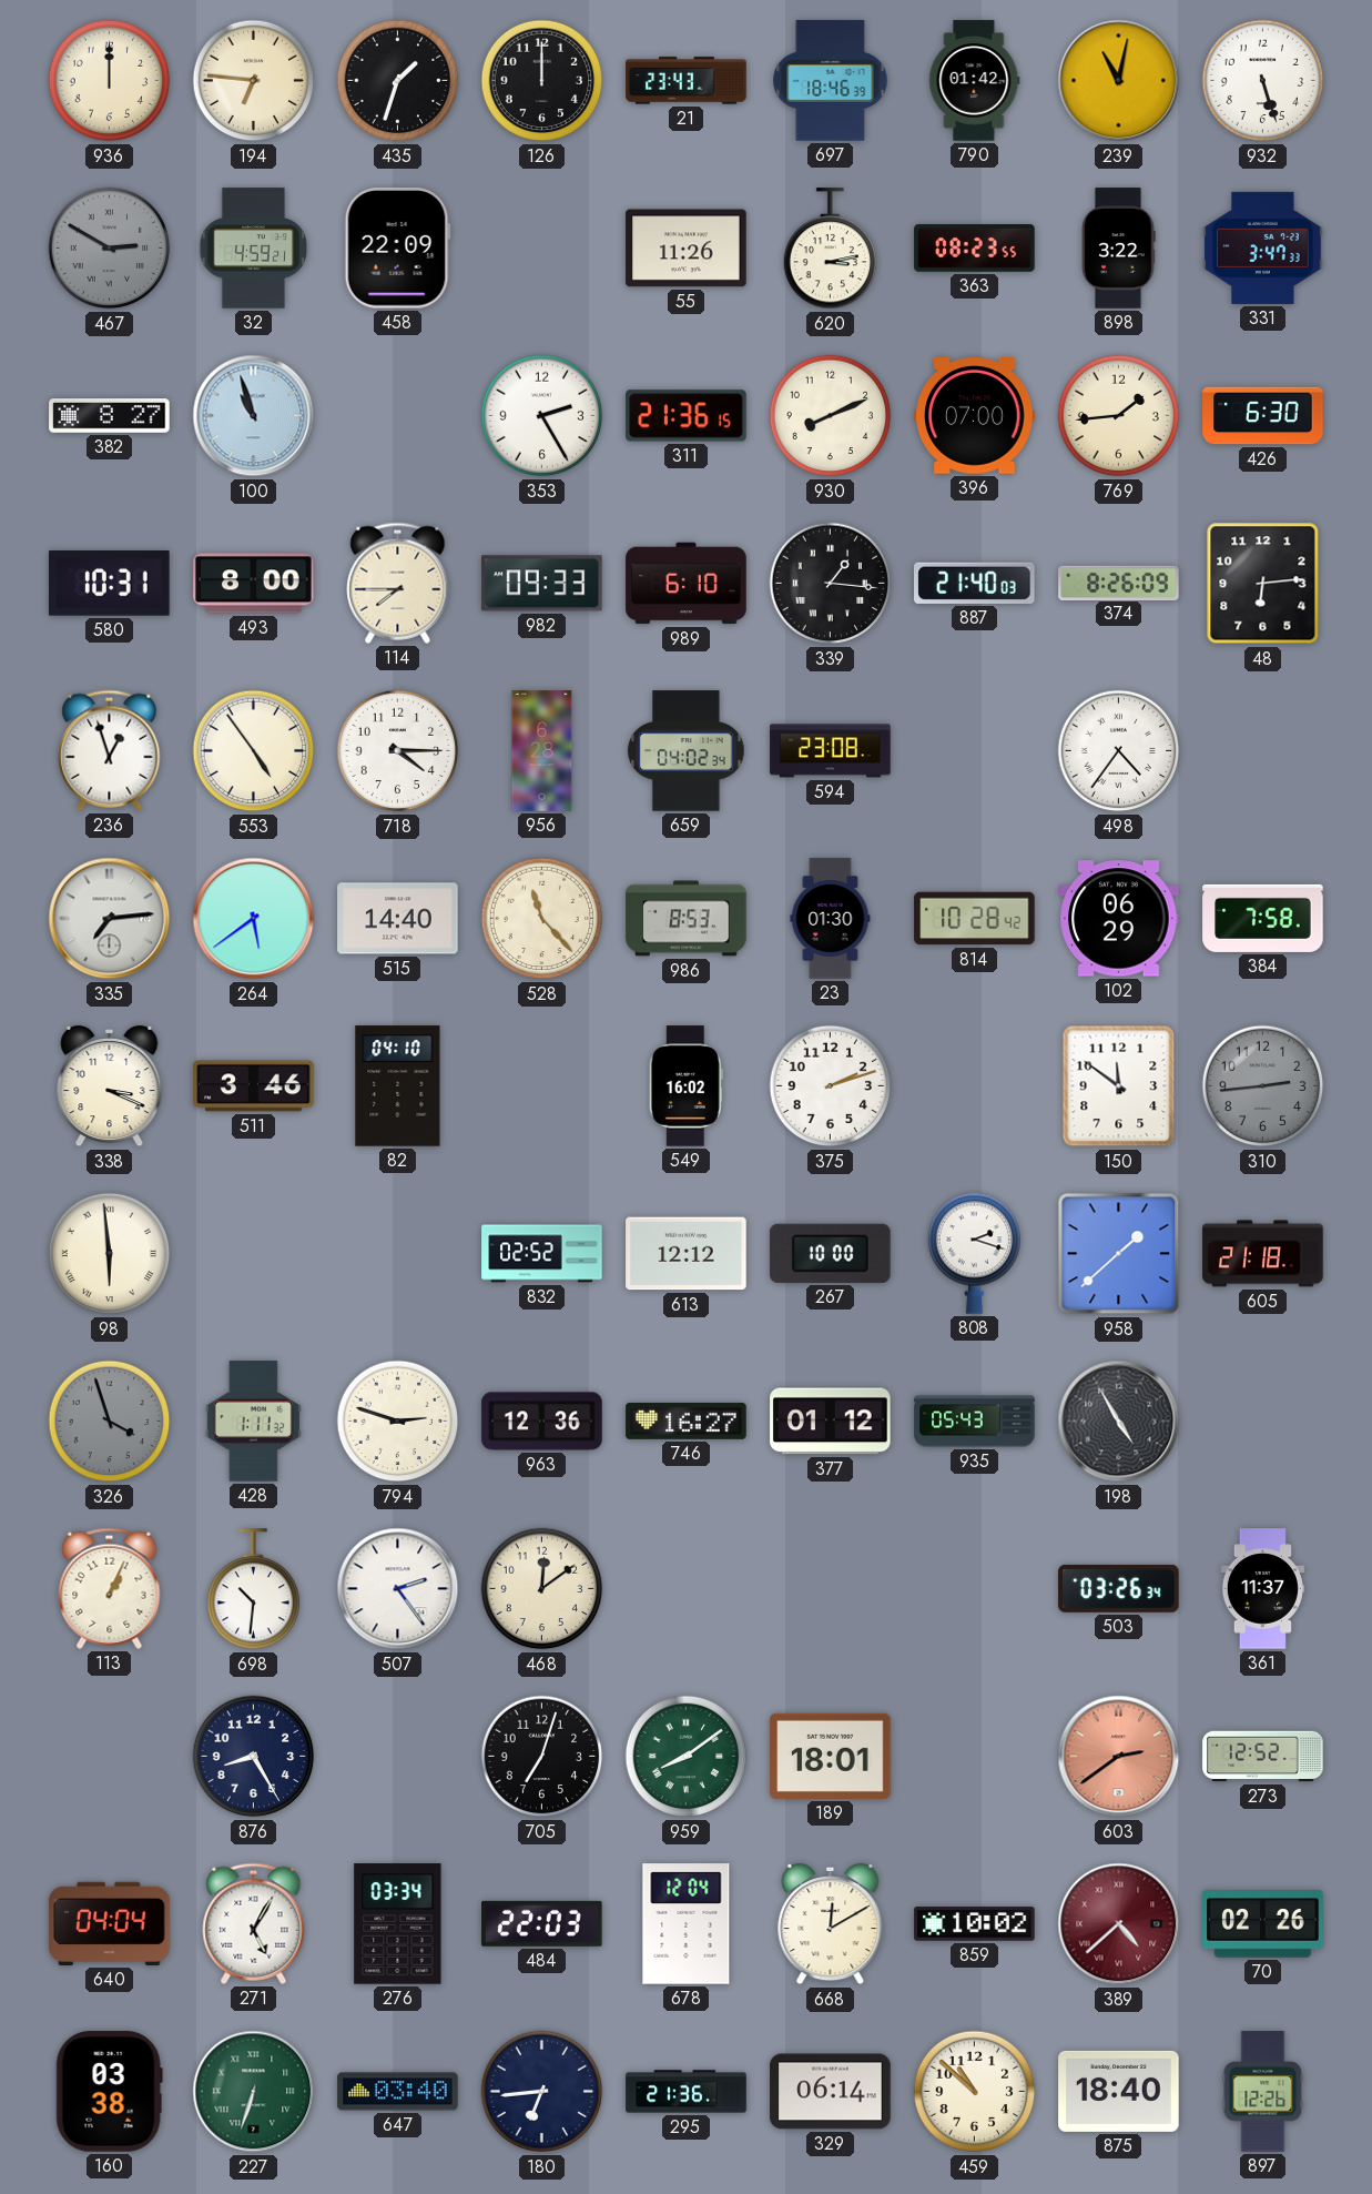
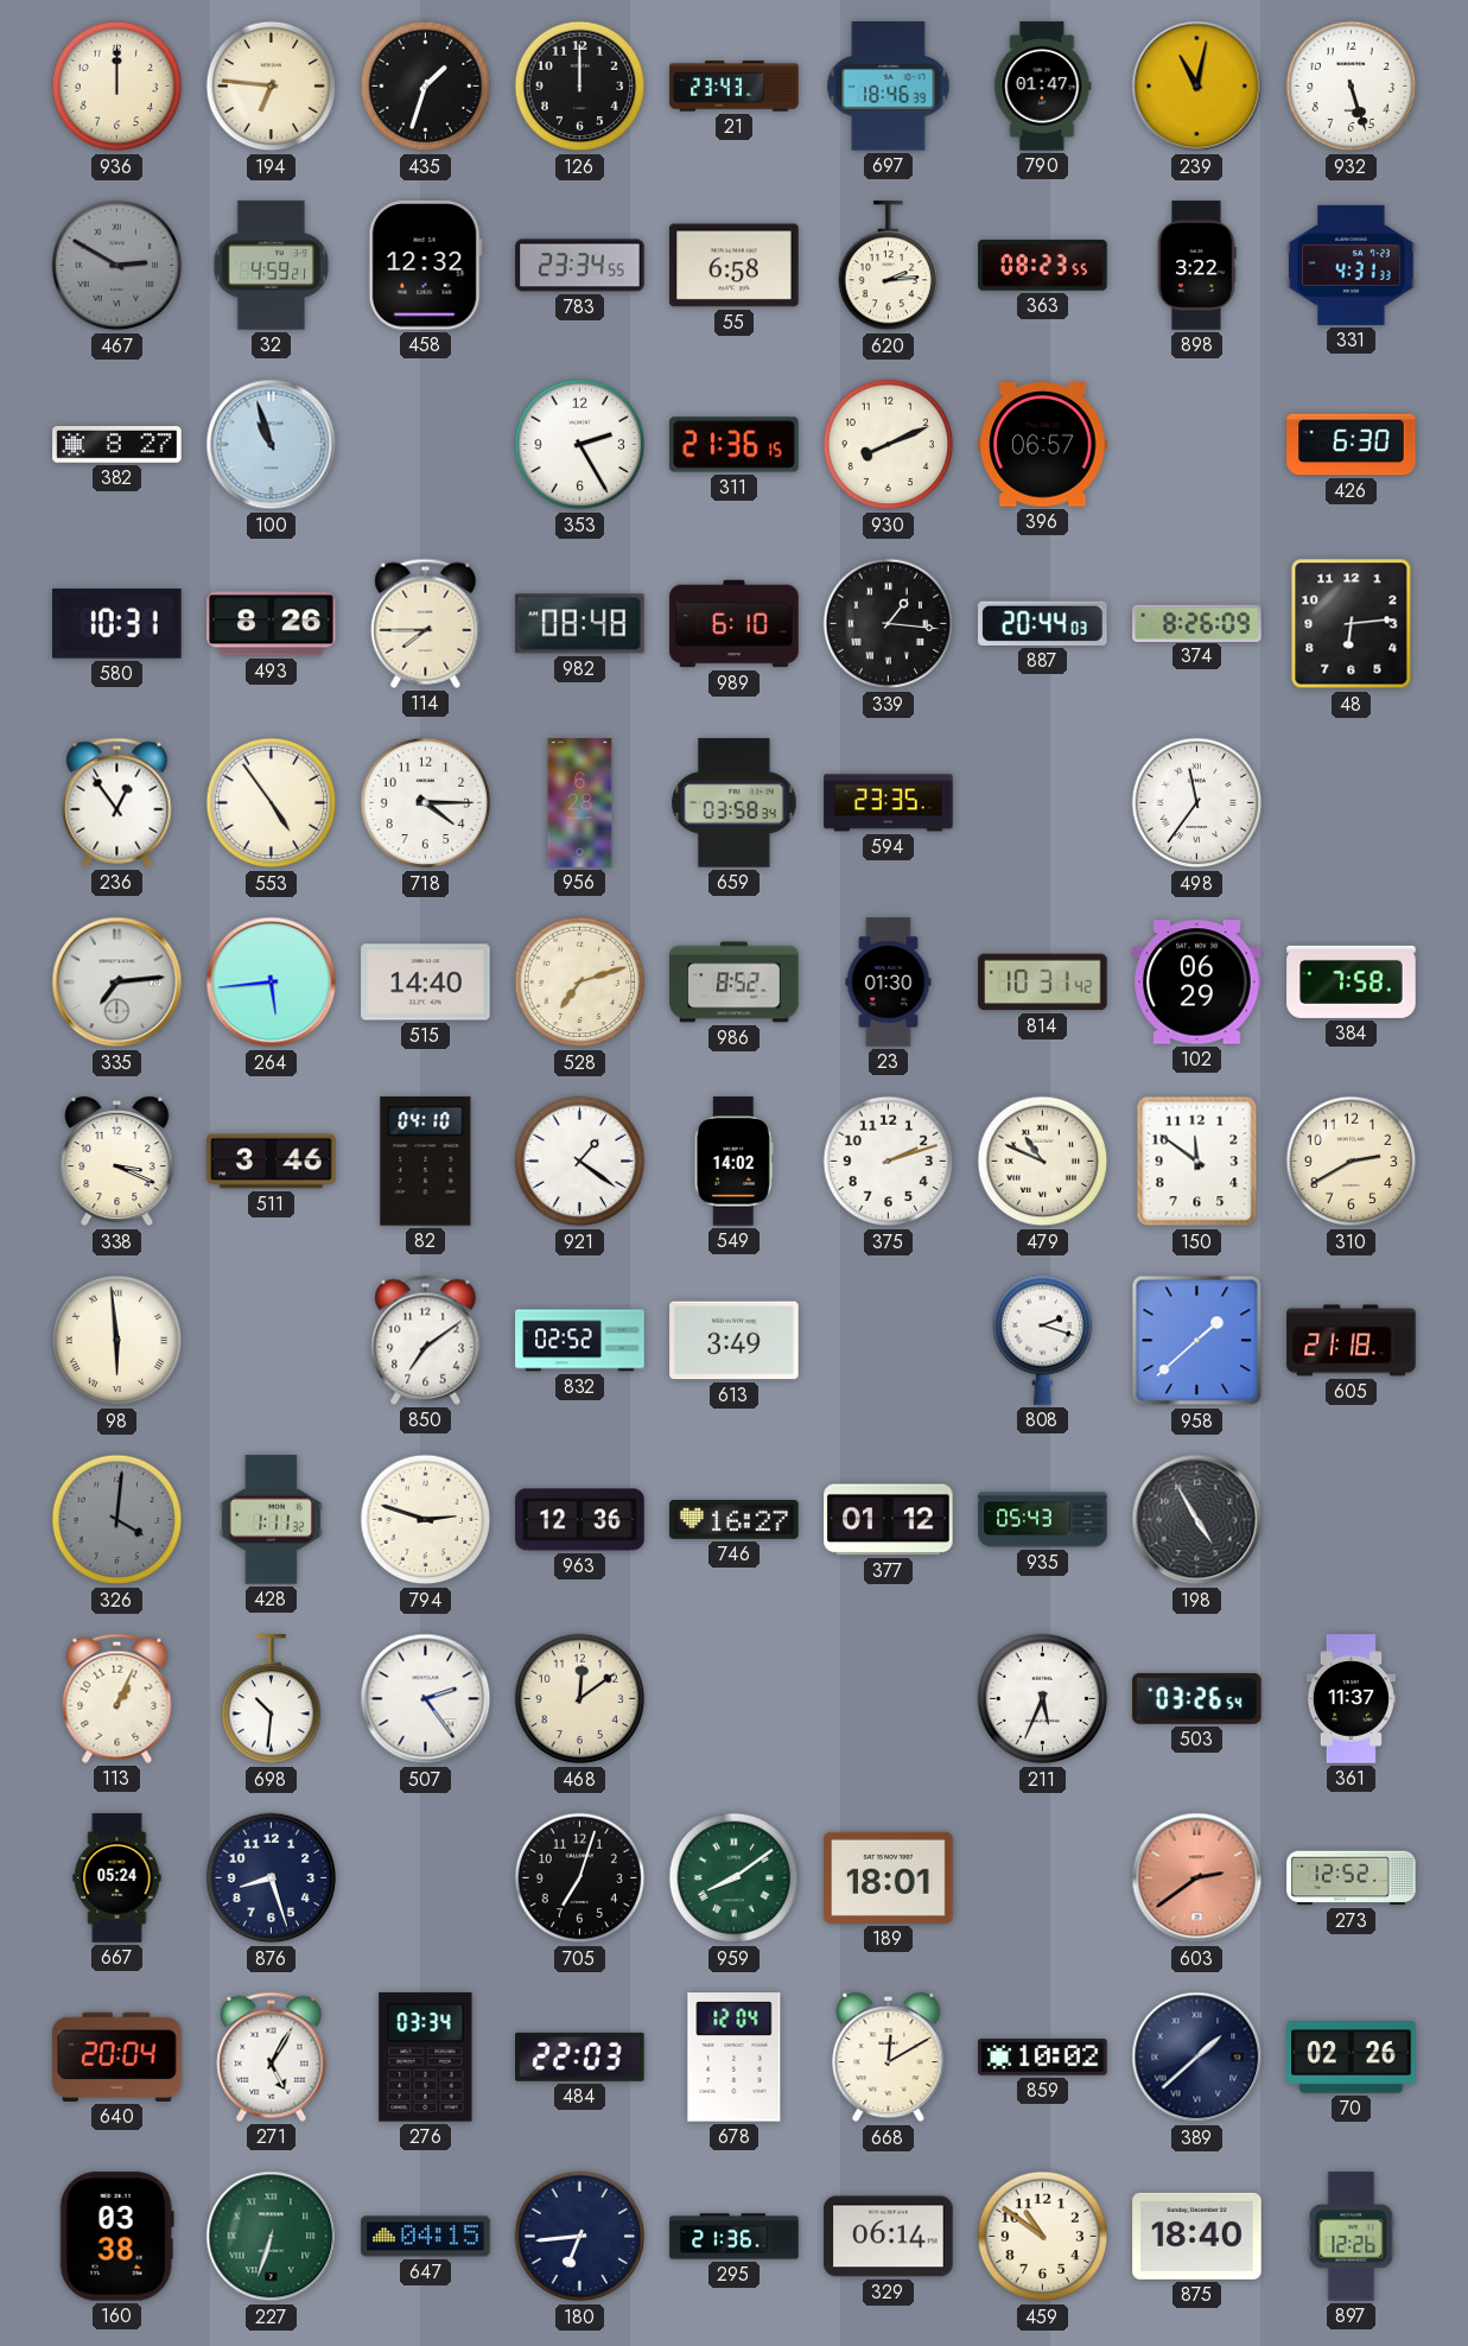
790: 01:42 -> 01:47
458: 22:09 -> 12:32
783: none -> 23:34
55: 11:26 -> 6:58
620: 3:13 -> 2:14
331: 3:47 -> 4:31
396: 07:00 -> 06:57
769: 1:44 -> none
493: 8:00 -> 8:26
982: 09:33 -> 08:48
887: 21:40 -> 20:44
236: 12:57 -> 12:54
659: 04:02 -> 03:58
594: 23:08 -> 23:35
498: 4:36 -> 11:36
264: 5:39 -> 5:44
528: 11:23 -> 7:12
986: 8:53 -> 8:52
814: 10:28 -> 10:31
921: none -> 1:21
549: 16:02 -> 14:02
479: none -> 10:49
310: 2:44 -> 2:40
310 dial: grey -> cream
850: none -> 7:09
613: 12:12 -> 3:49
267: 10:00 -> none
326: 3:57 -> 4:01
211: none -> 5:34
503: 03:26:34 -> 03:26:54
667: none -> 05:24
876: 8:25 -> 8:27
640: 04:04 -> 20:04
389: 4:38 -> 1:38
389 dial: burgundy -> navy
647: 03:40 -> 04:15
459: 10:52 -> 10:51
